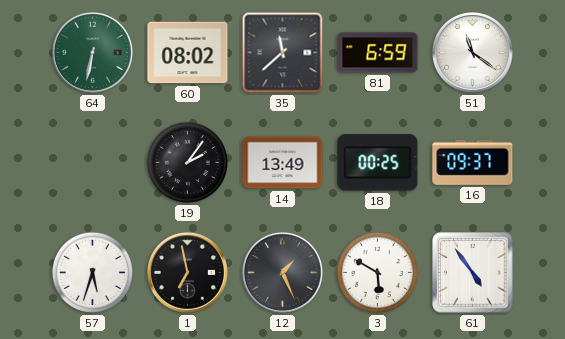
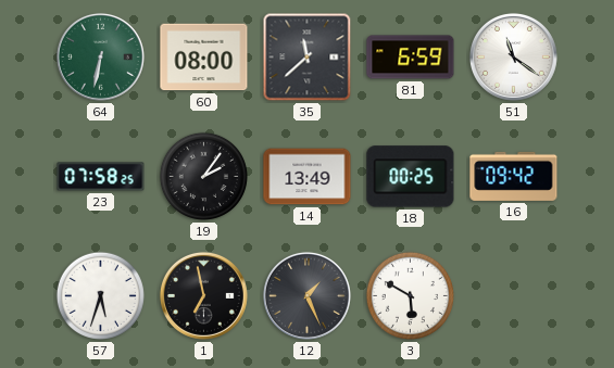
60: 08:02 -> 08:00
23: none -> 07:58
16: 09:37 -> 09:42
61: 4:54 -> none
